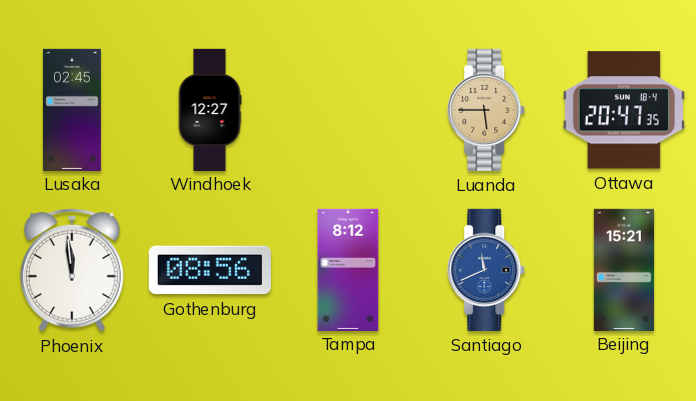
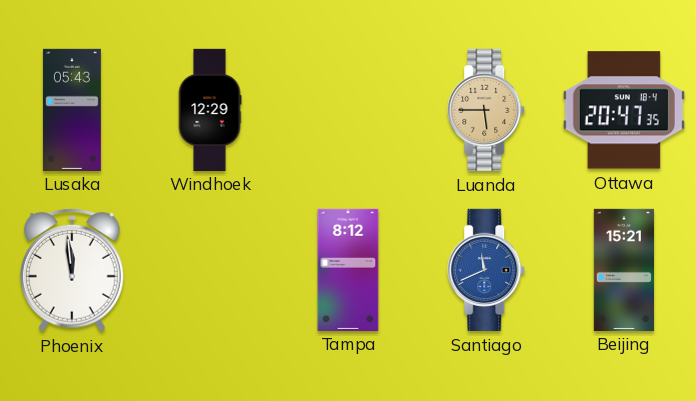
Lusaka: 02:45 -> 05:43
Windhoek: 12:27 -> 12:29
Gothenburg: 08:56 -> none
